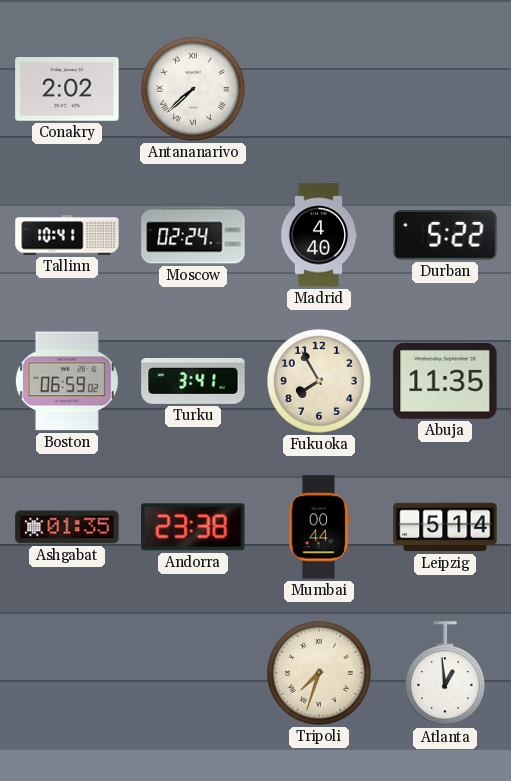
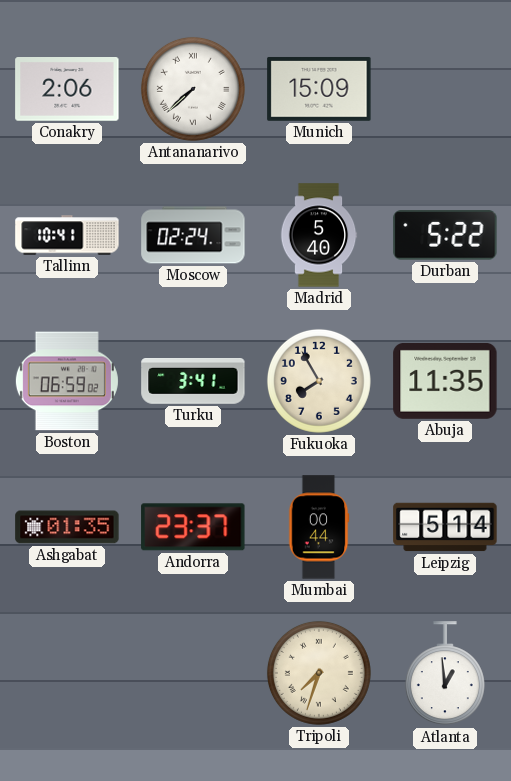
Conakry: 2:02 -> 2:06
Munich: none -> 15:09
Madrid: 4:40 -> 5:40
Andorra: 23:38 -> 23:37
